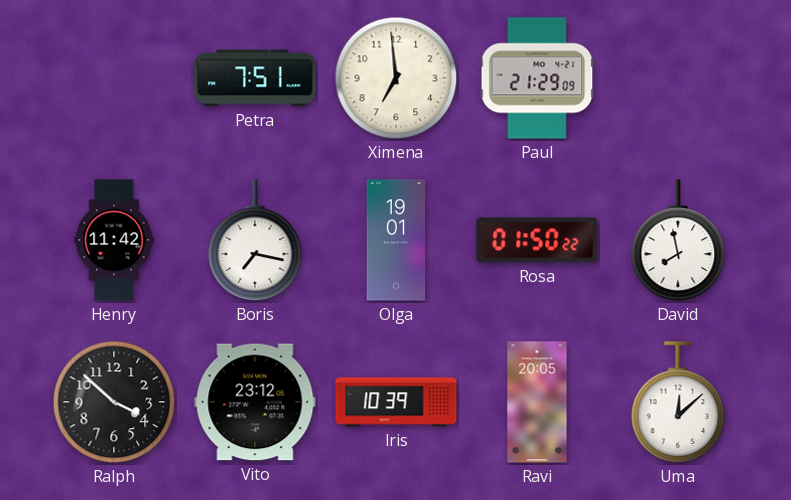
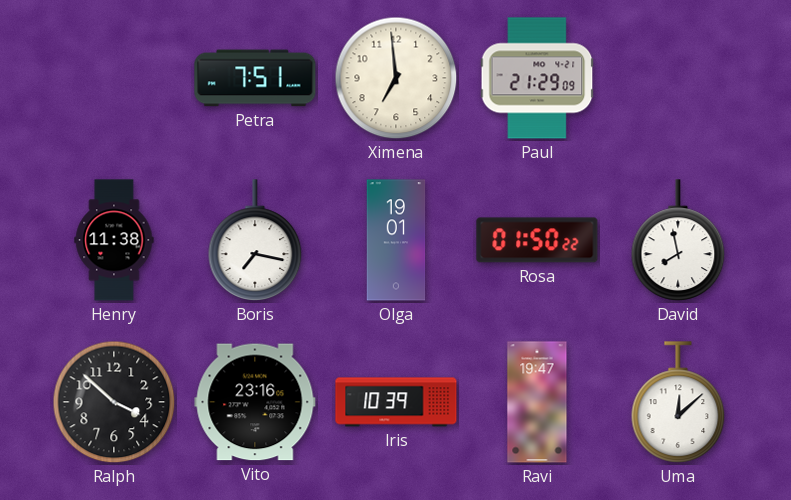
Henry: 11:42 -> 11:38
Vito: 23:12 -> 23:16
Ravi: 20:05 -> 19:47
